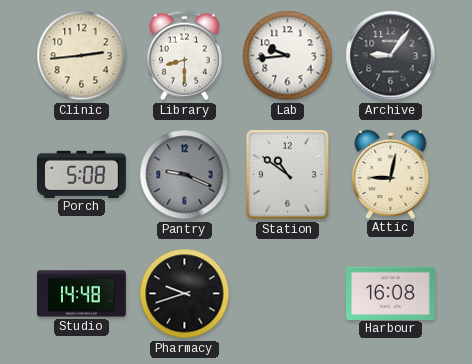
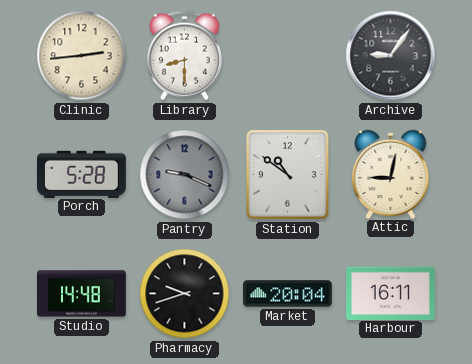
Lab: 9:44 -> none
Porch: 5:08 -> 5:28
Market: none -> 20:04
Harbour: 16:08 -> 16:11
